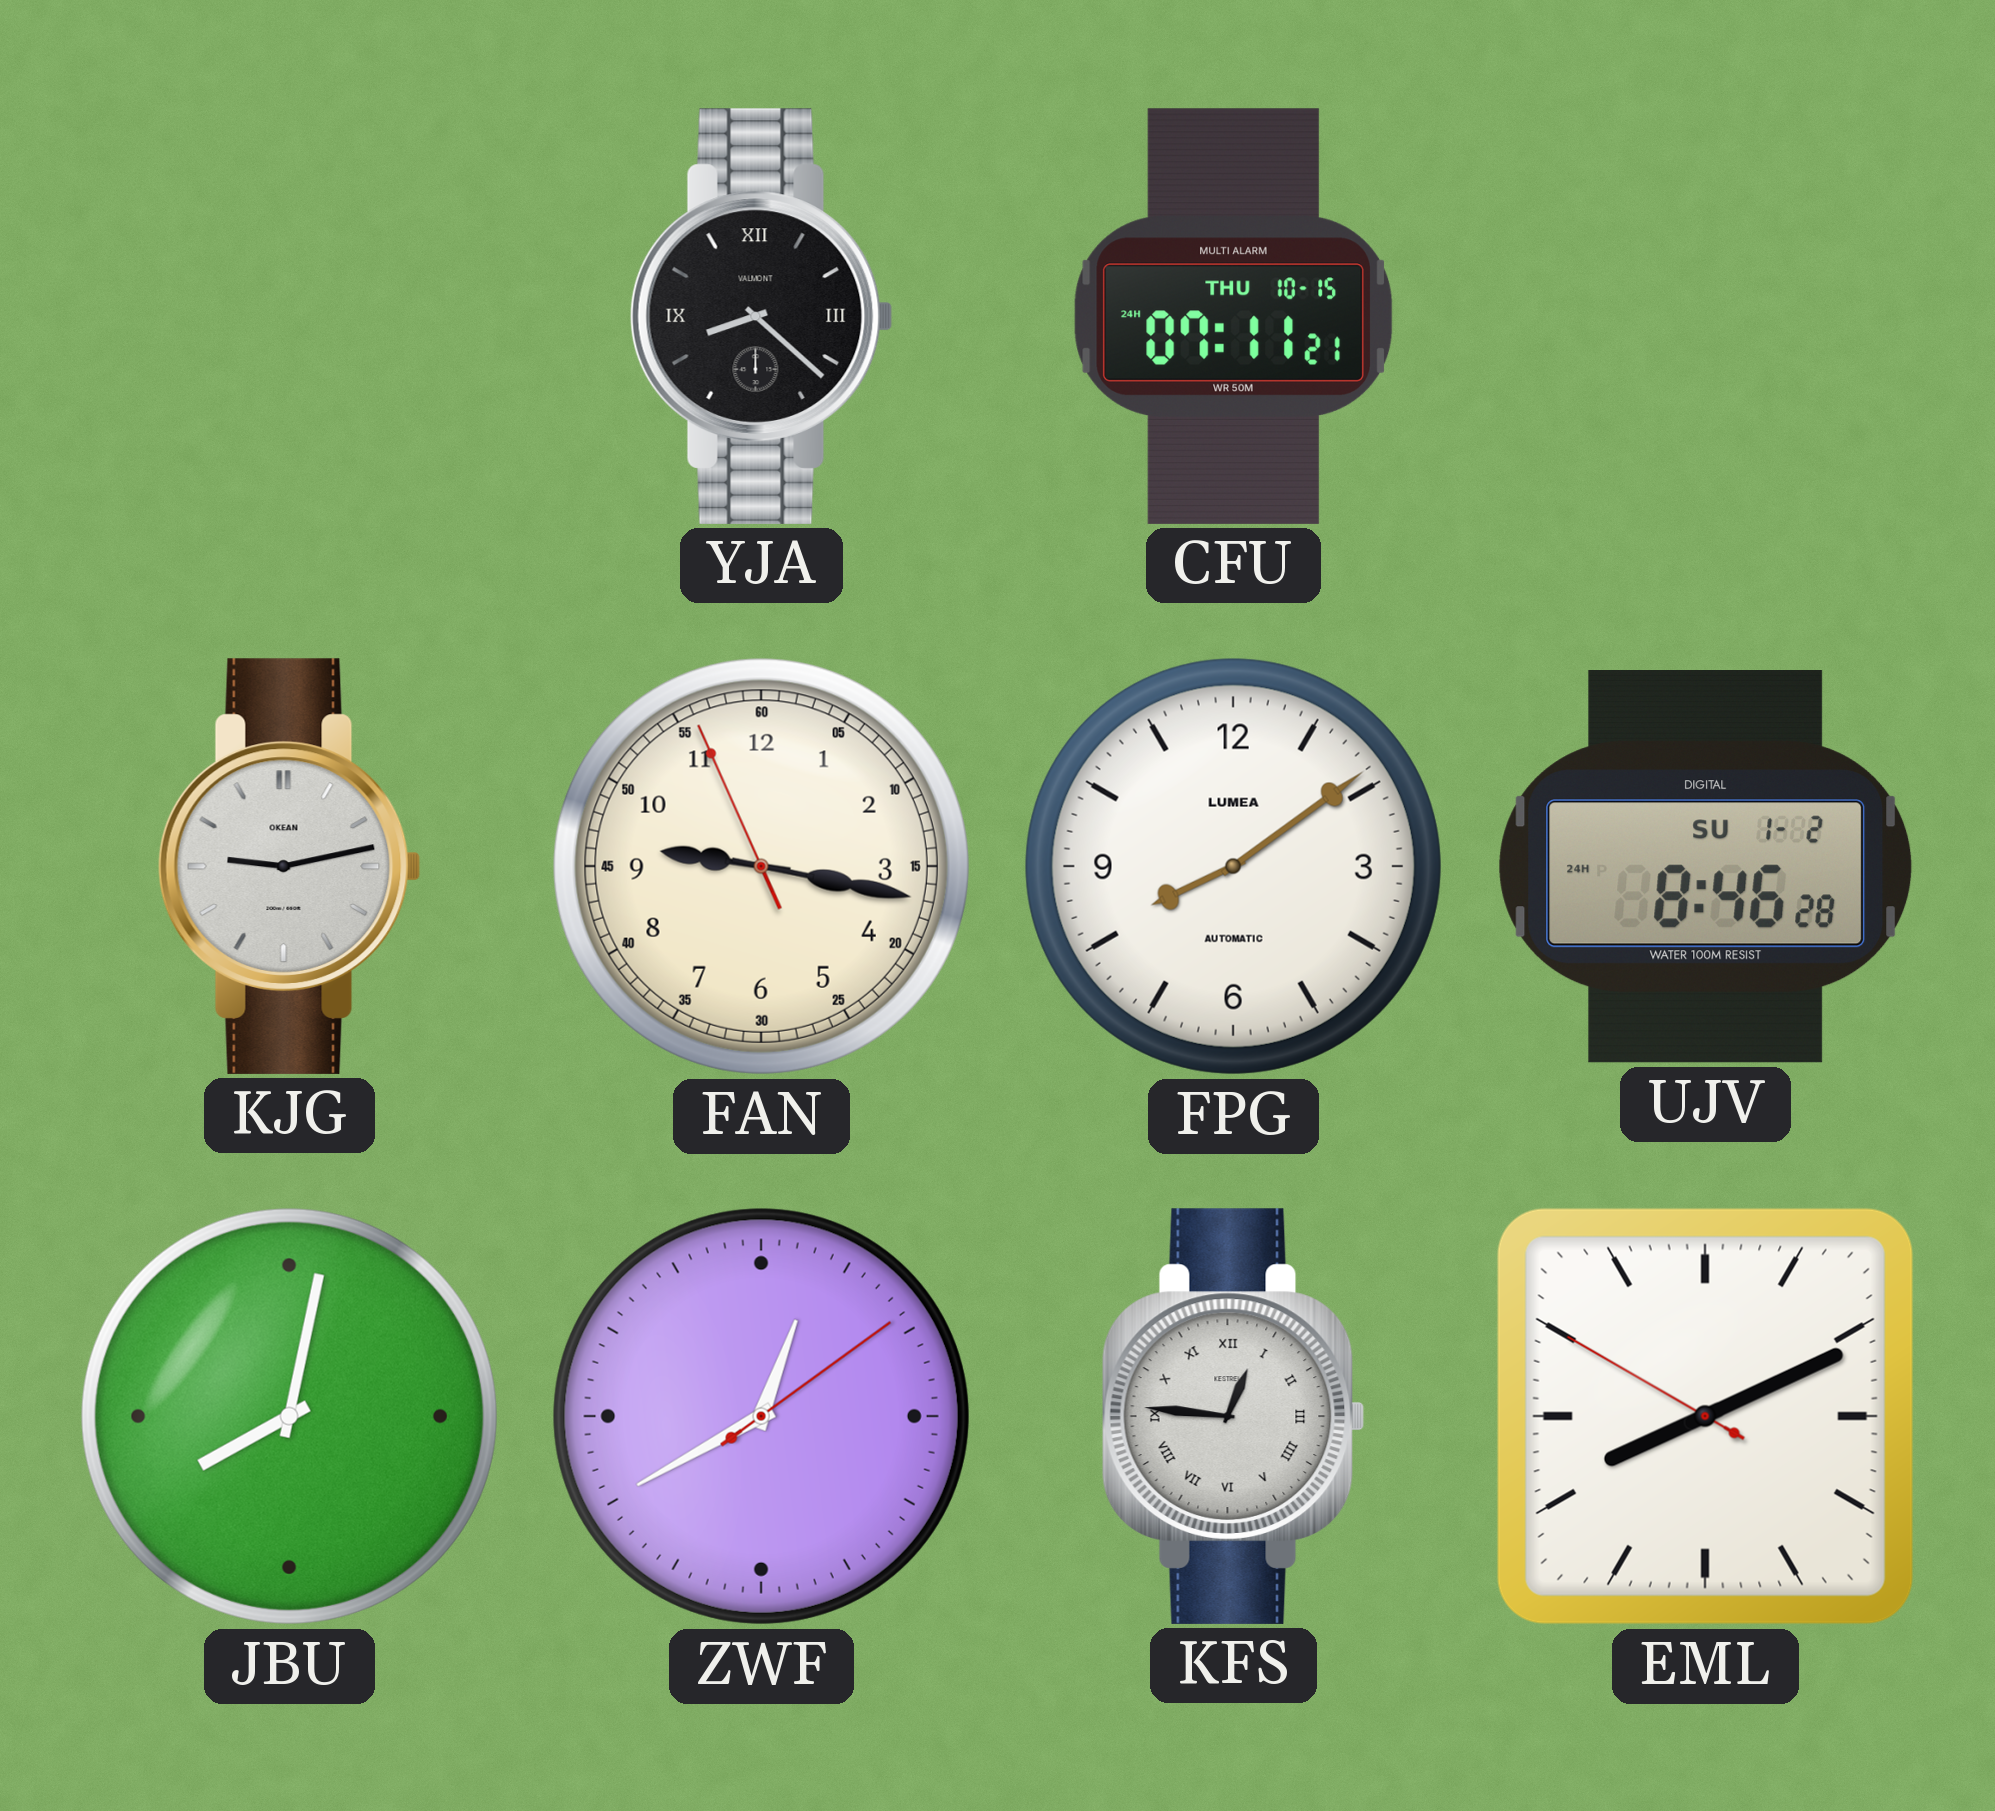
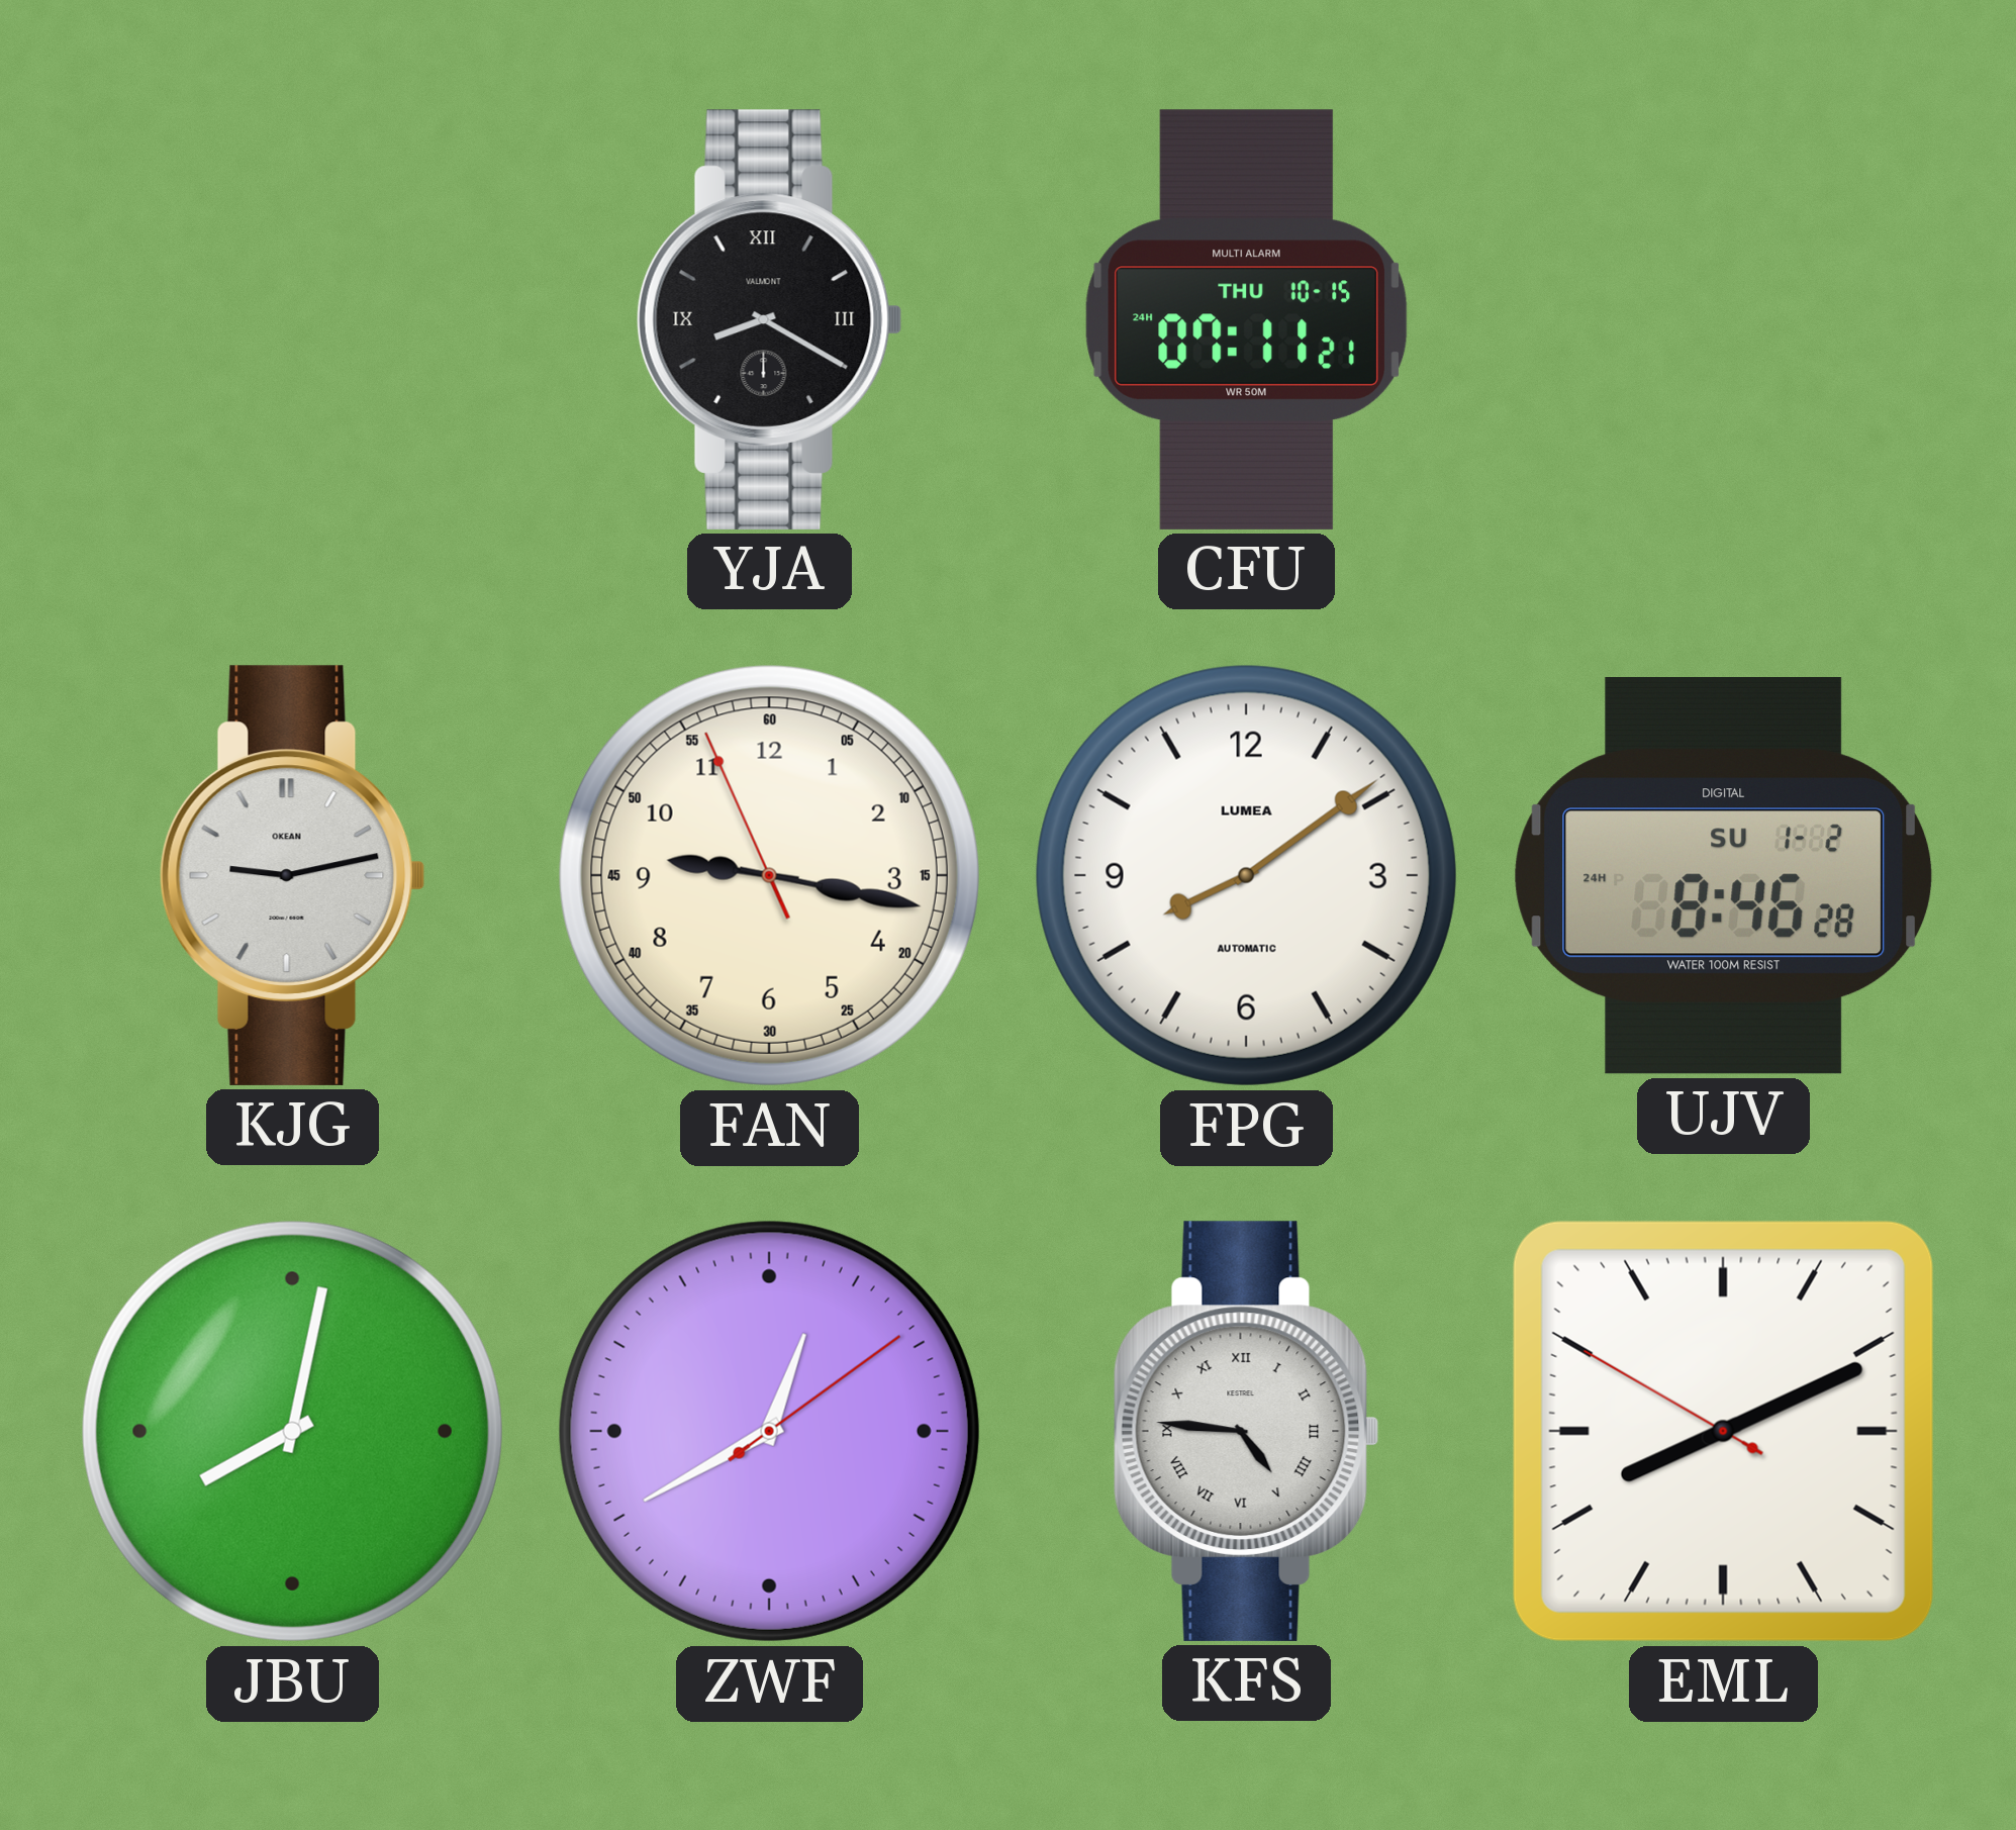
YJA: 8:22 -> 8:20
KFS: 12:46 -> 4:46
